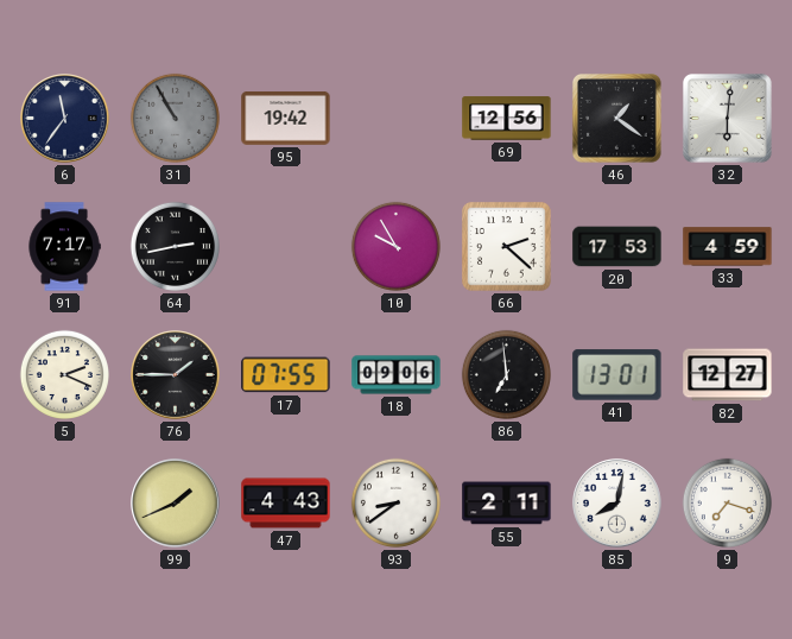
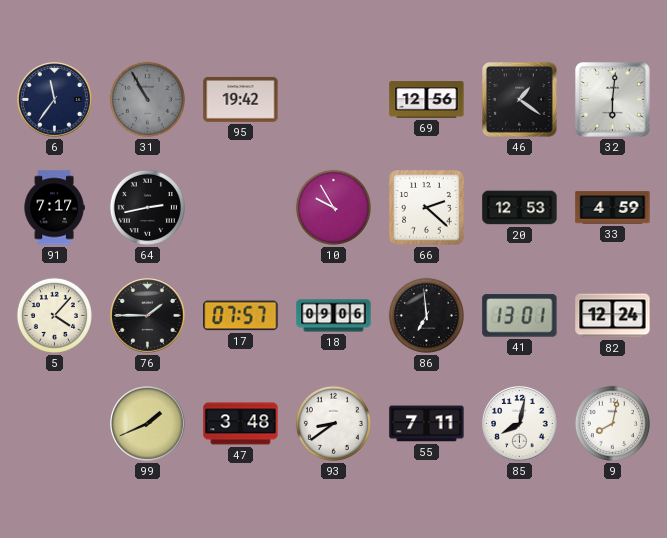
20: 17:53 -> 12:53
5: 2:19 -> 4:07
17: 07:55 -> 07:57
82: 12:27 -> 12:24
47: 4:43 -> 3:48
55: 2:11 -> 7:11
9: 7:18 -> 8:02
